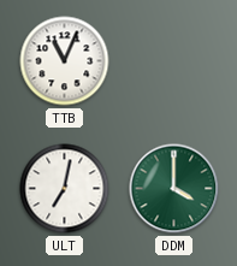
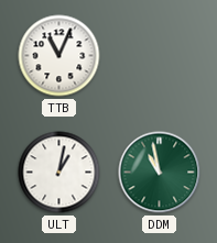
ULT: 7:02 -> 1:02
DDM: 4:00 -> 10:58
